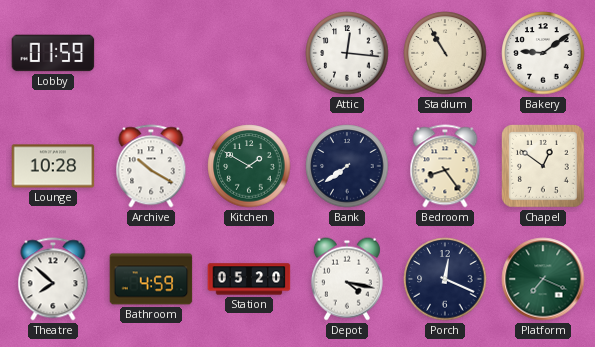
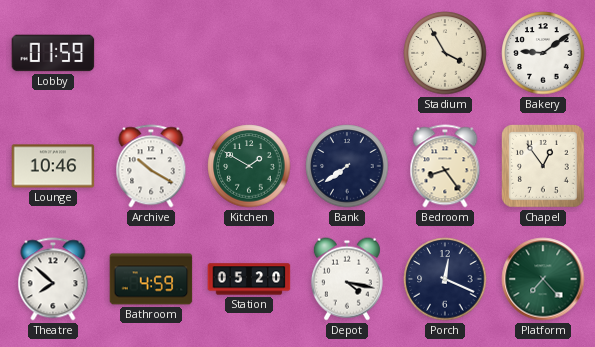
Attic: 12:16 -> none
Stadium: 10:55 -> 3:55
Lounge: 10:28 -> 10:46
Chapel: 12:51 -> 12:54
Platform: 7:19 -> 7:23
